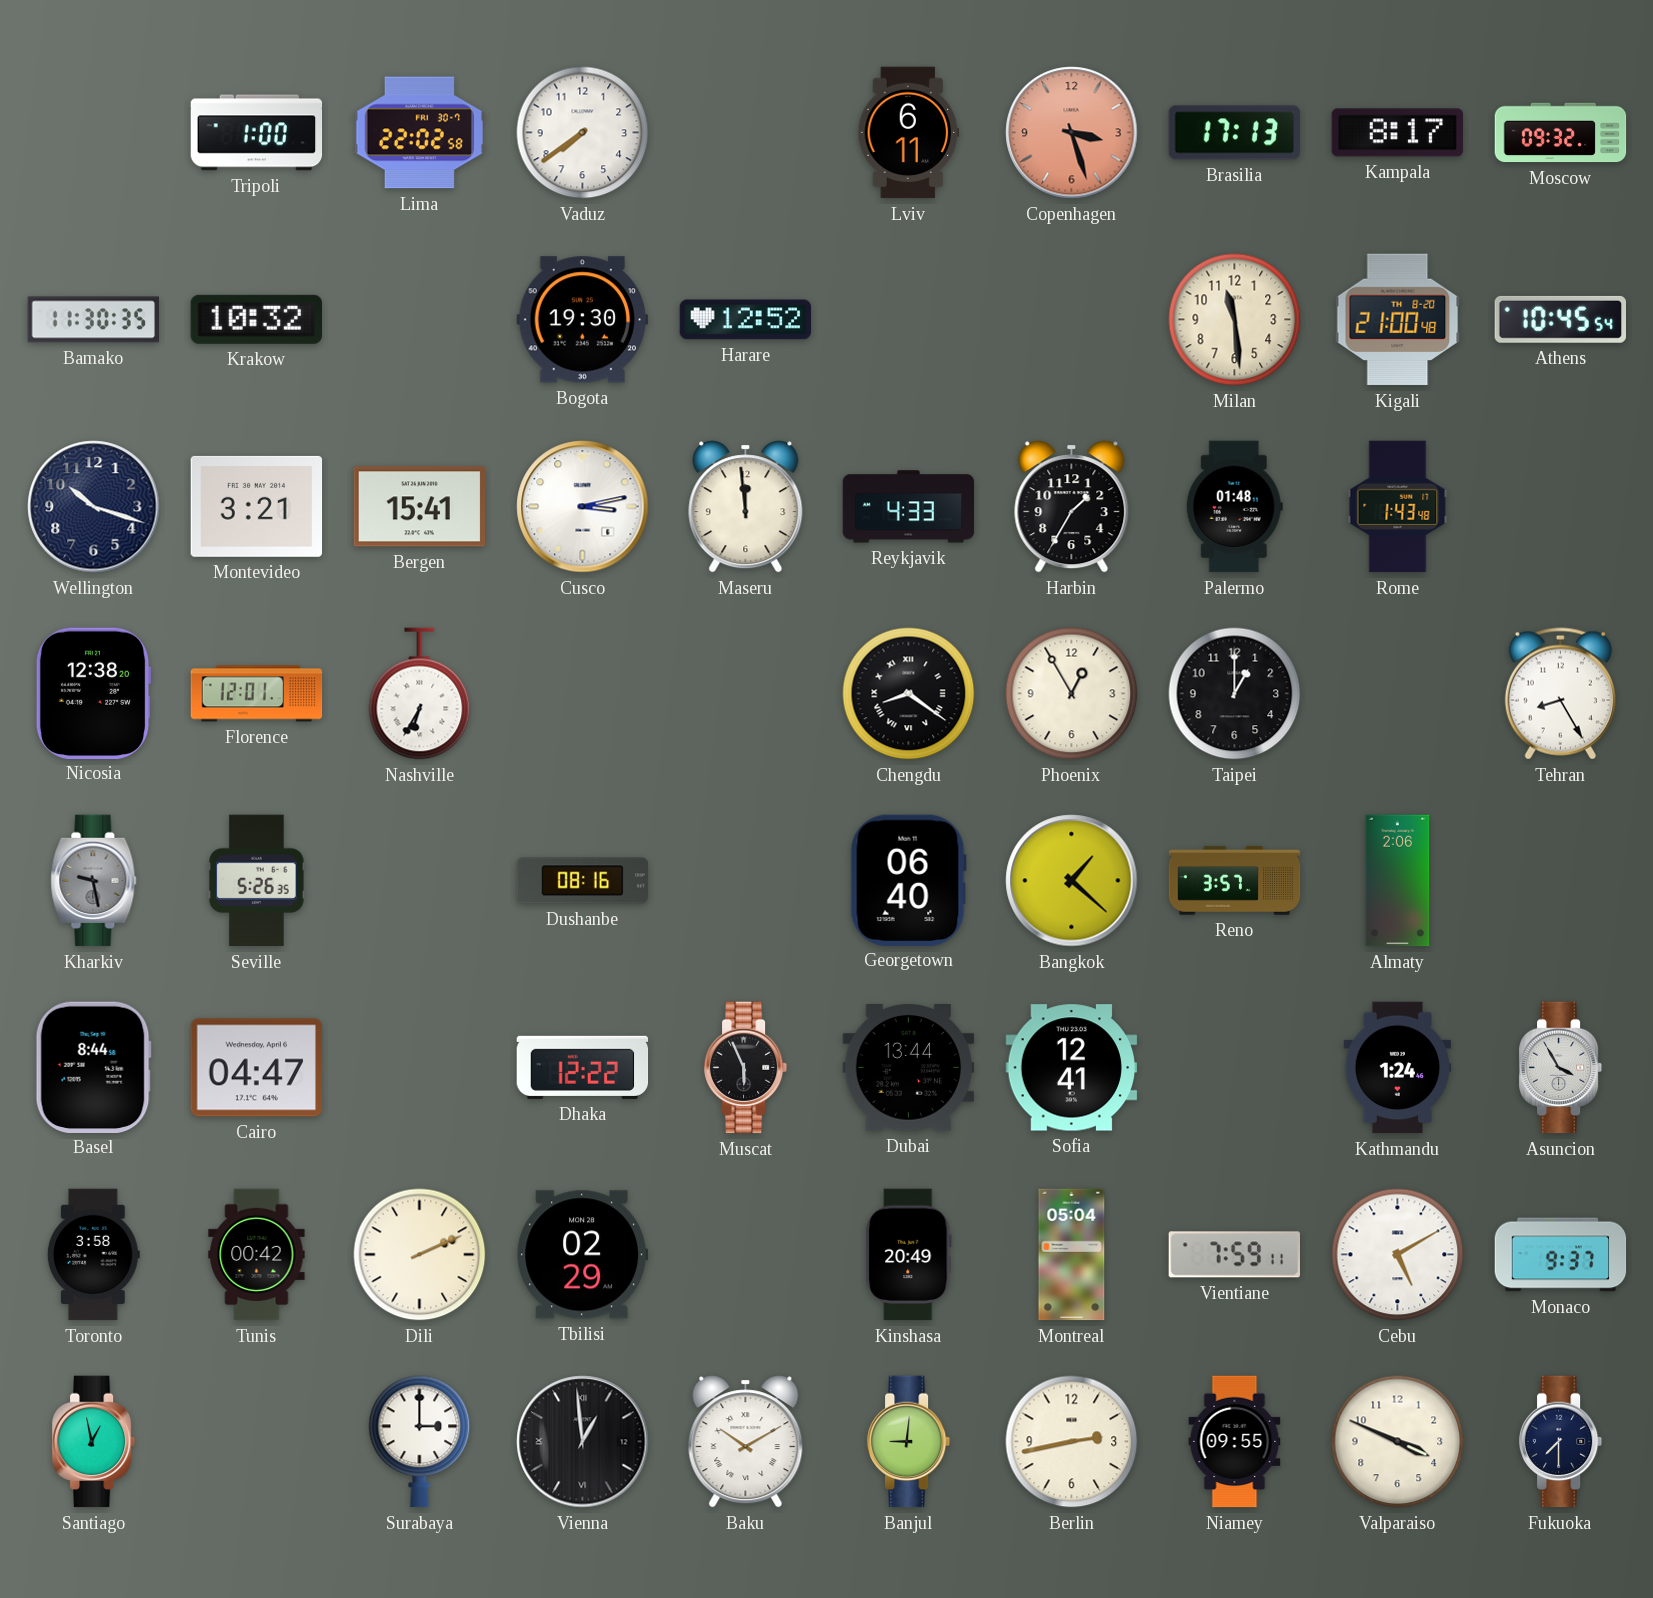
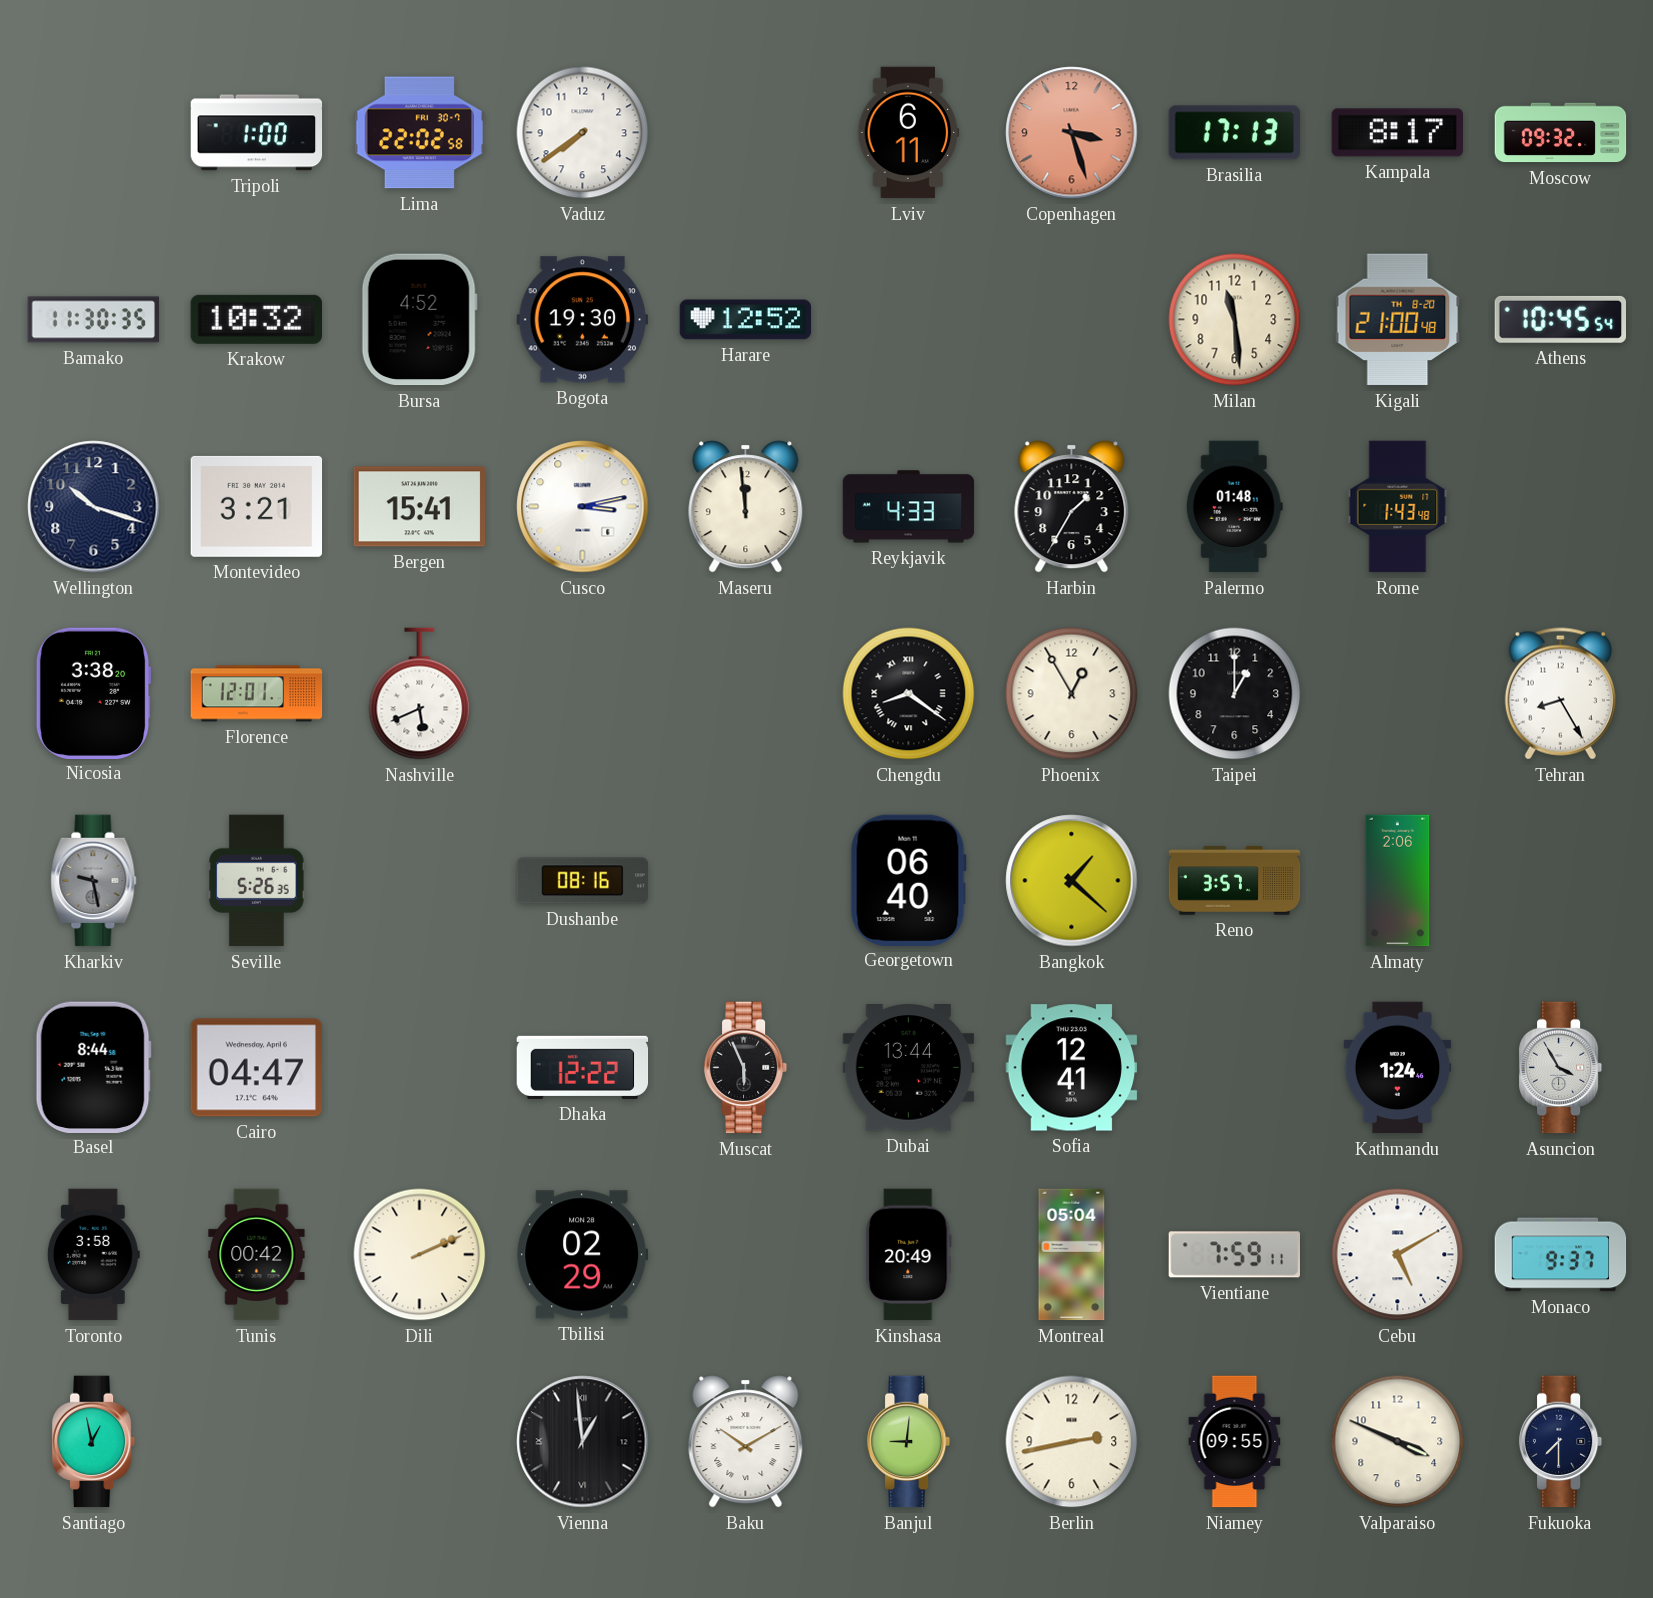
Bursa: none -> 4:52
Nicosia: 12:38 -> 3:38
Nashville: 6:35 -> 5:41
Surabaya: 3:00 -> none
